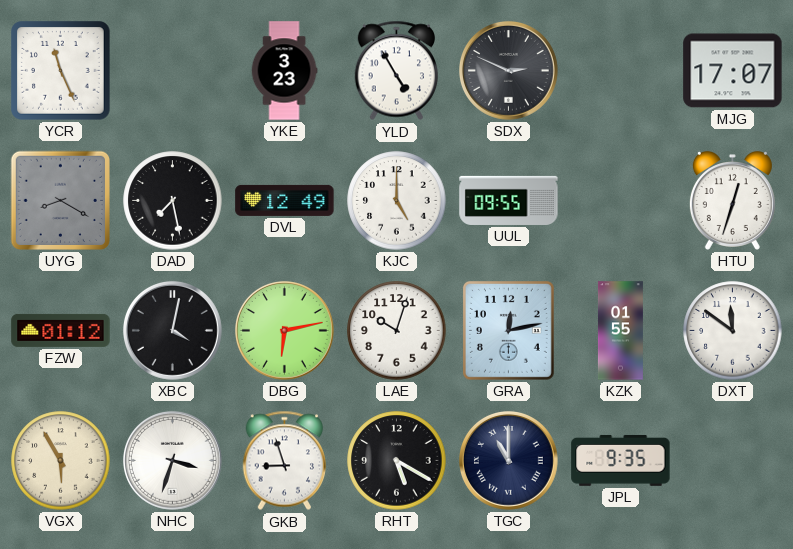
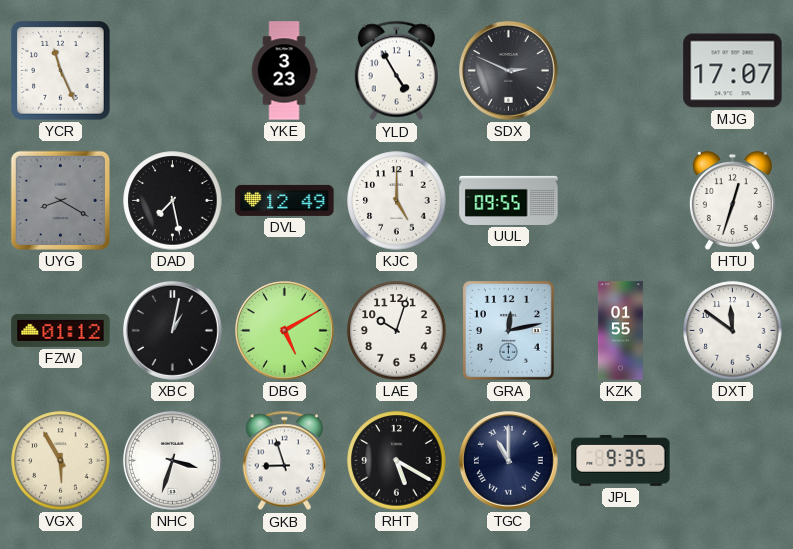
XBC: 4:02 -> 1:02
DBG: 6:13 -> 5:10
